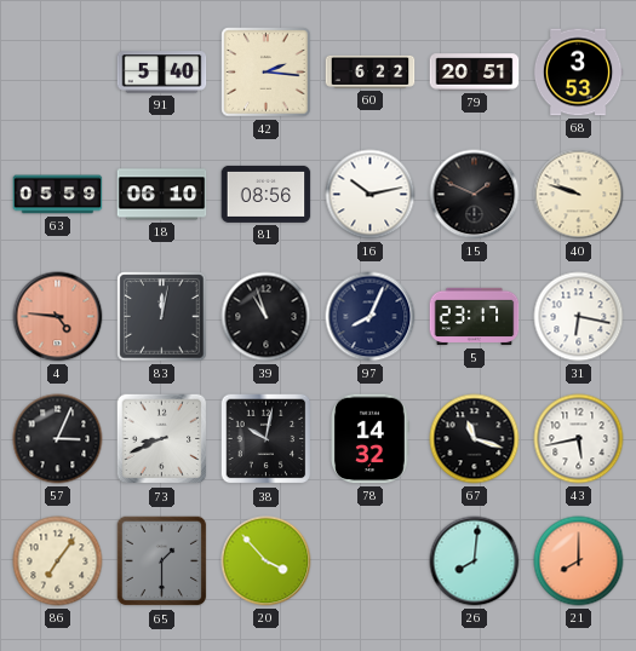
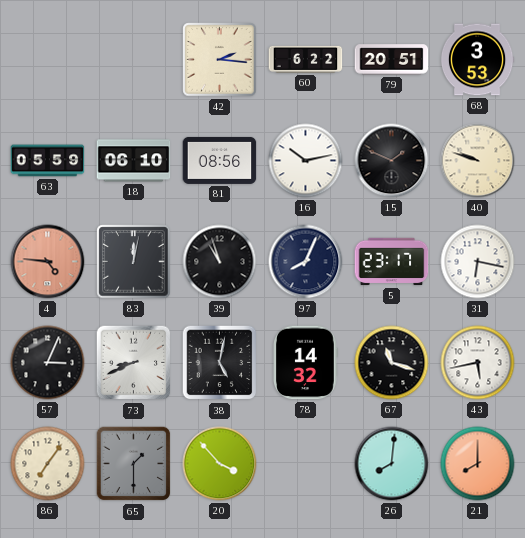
91: 5:40 -> none
38: 10:02 -> 5:02
